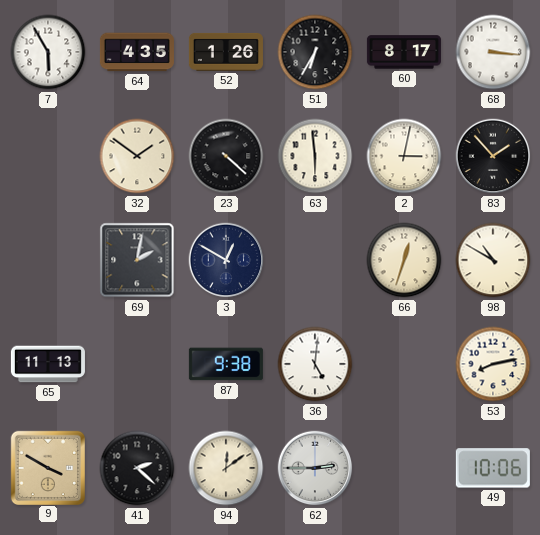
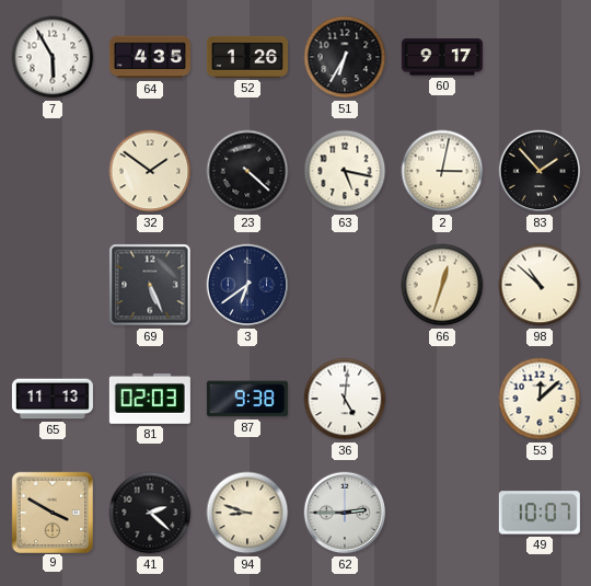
60: 8:17 -> 9:17
68: 3:16 -> none
63: 5:59 -> 5:17
69: 2:02 -> 5:26
3: 12:50 -> 6:39
98: 10:50 -> 10:52
81: none -> 02:03
53: 8:13 -> 12:08
94: 12:09 -> 8:48
49: 10:06 -> 10:07
